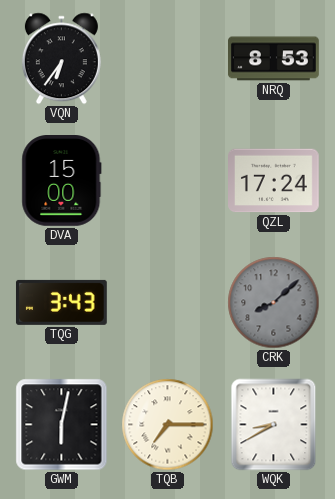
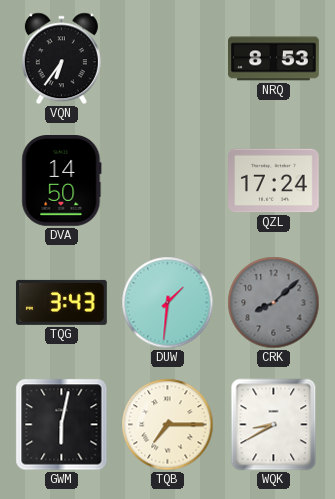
DVA: 15:00 -> 14:50
DUW: none -> 1:31
